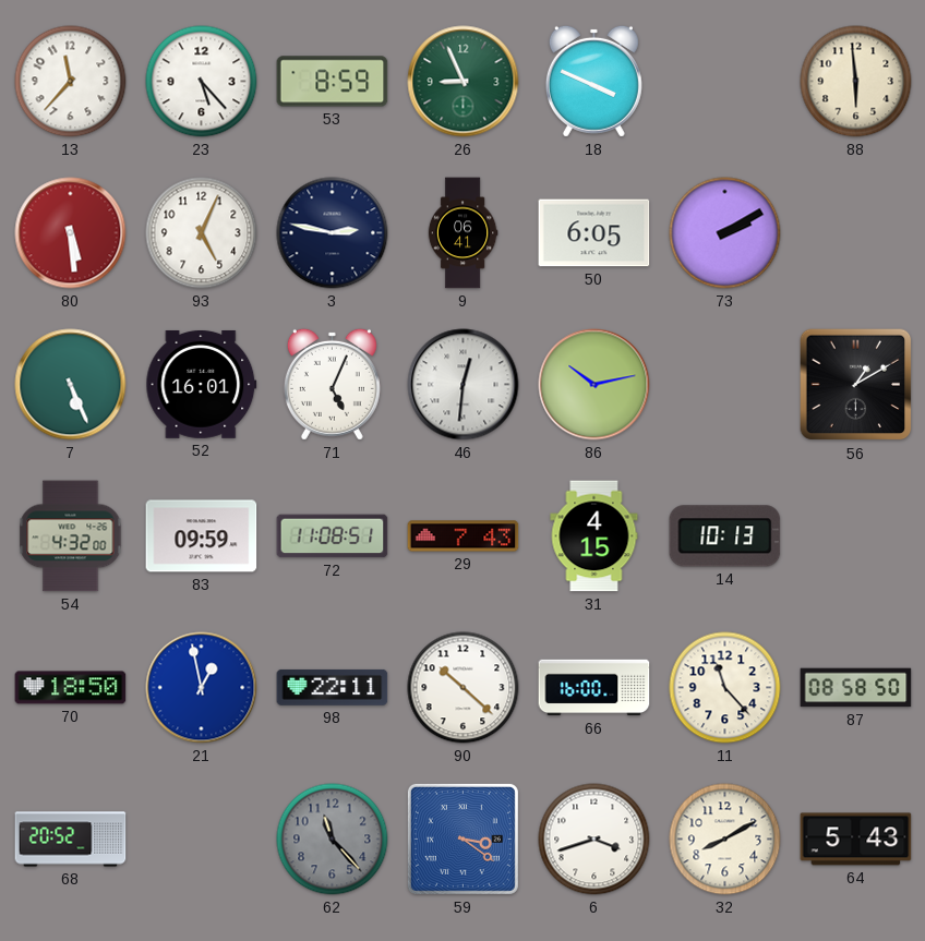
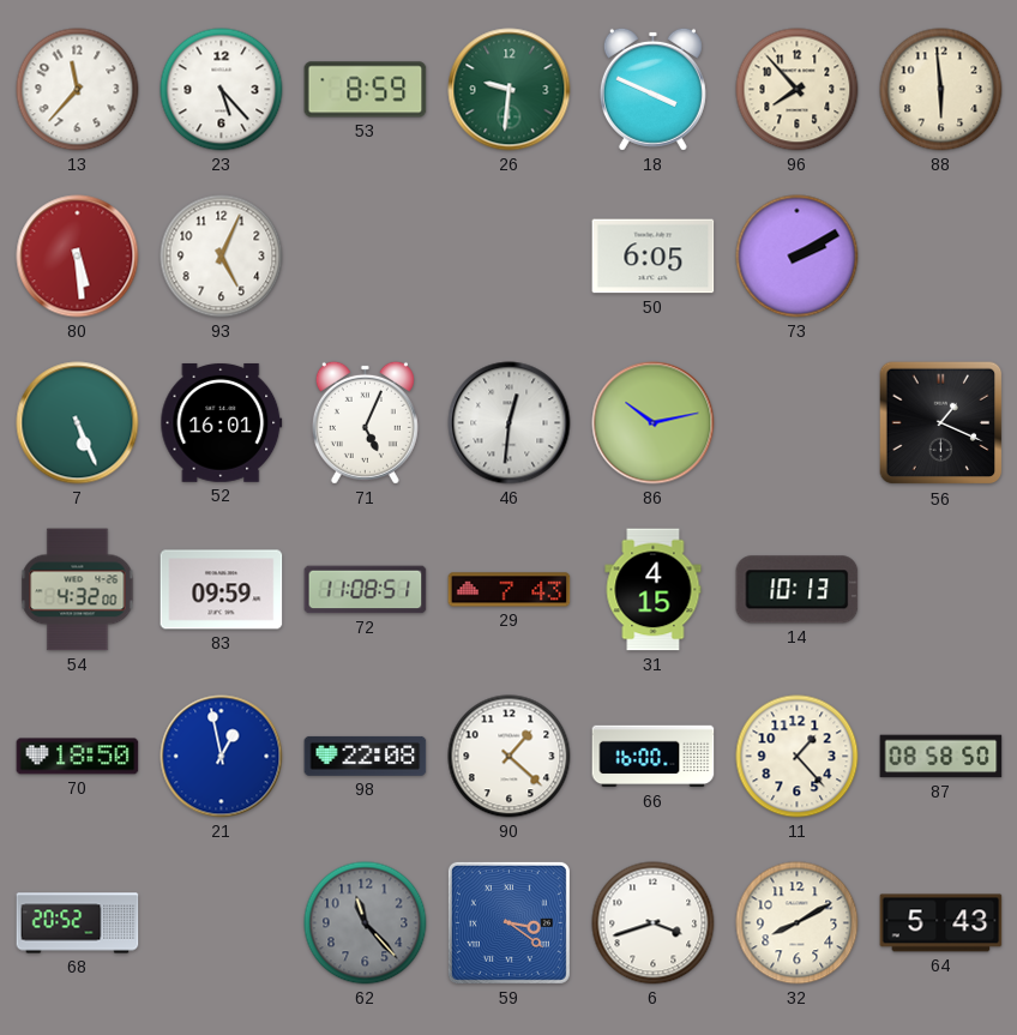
26: 8:56 -> 9:31
96: none -> 7:53
3: 2:47 -> none
9: 06:41 -> none
56: 1:10 -> 1:19
98: 22:11 -> 22:08
90: 10:22 -> 1:22
11: 11:23 -> 1:23
